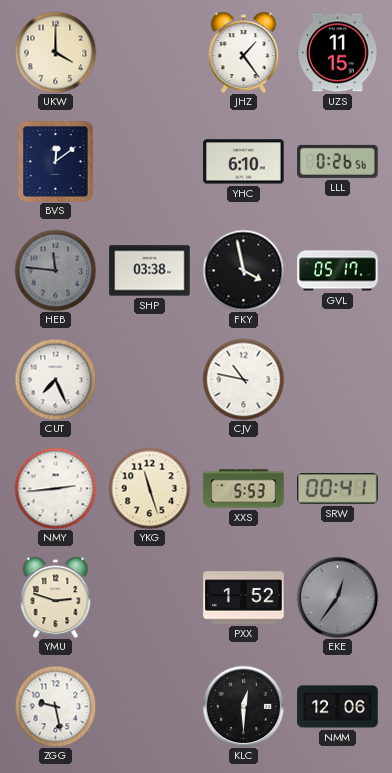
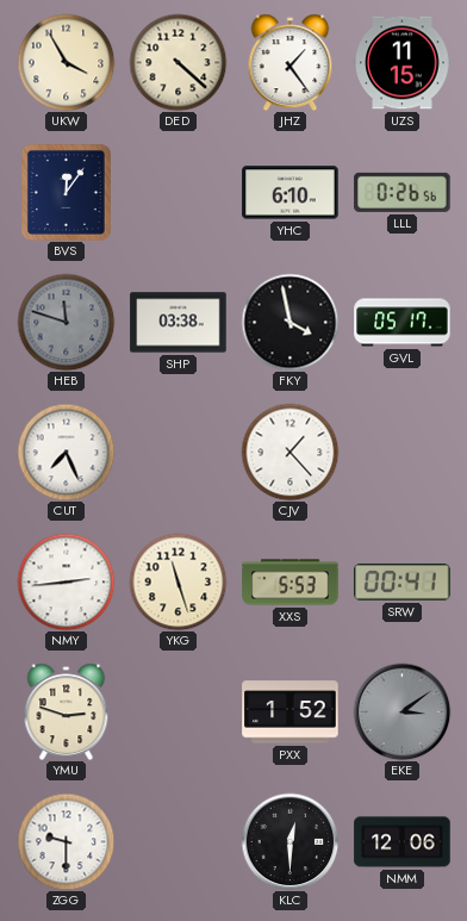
UKW: 4:00 -> 3:55
DED: none -> 4:22
BVS: 12:09 -> 12:06
HEB: 11:46 -> 11:48
CJV: 10:47 -> 1:23
EKE: 12:36 -> 3:09
ZGG: 9:28 -> 9:30
